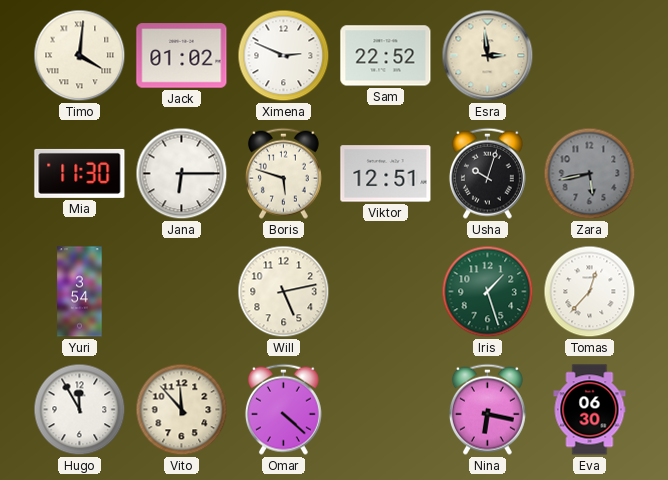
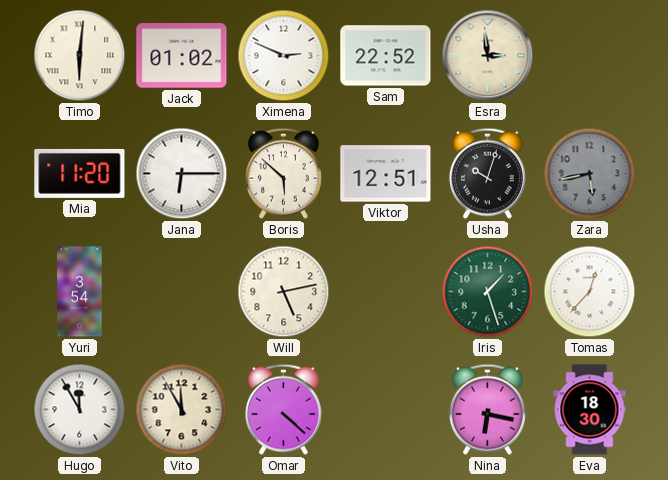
Timo: 4:01 -> 6:01
Mia: 11:30 -> 11:20
Boris: 5:48 -> 5:52
Vito: 11:53 -> 11:55
Eva: 06:30 -> 18:30
